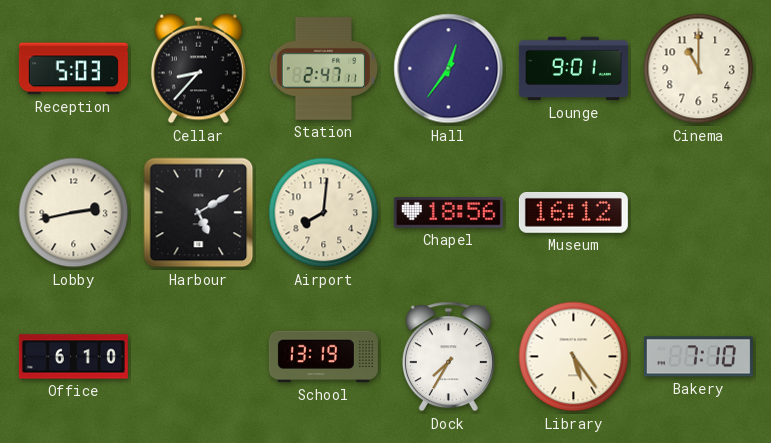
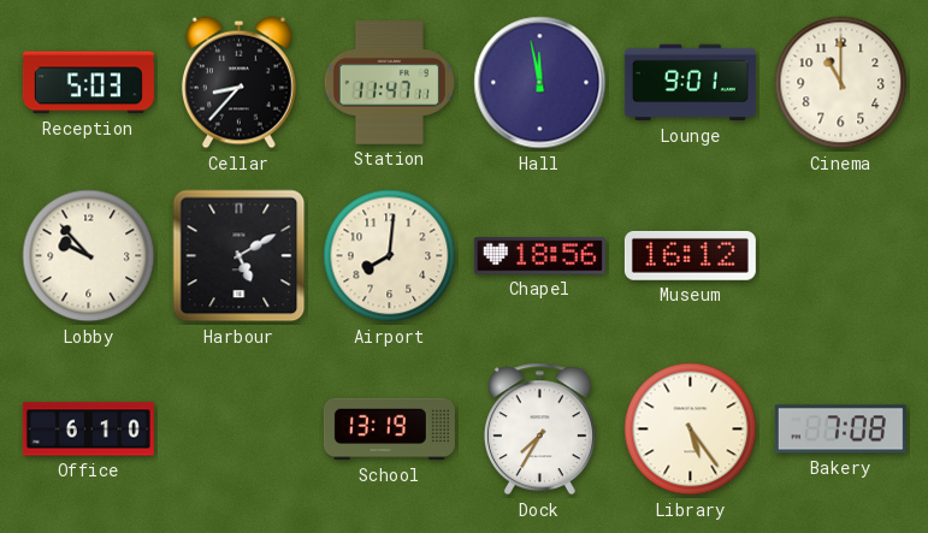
Station: 2:47 -> 11:47
Hall: 12:36 -> 11:58
Lobby: 2:43 -> 9:53
Bakery: 7:10 -> 7:08
